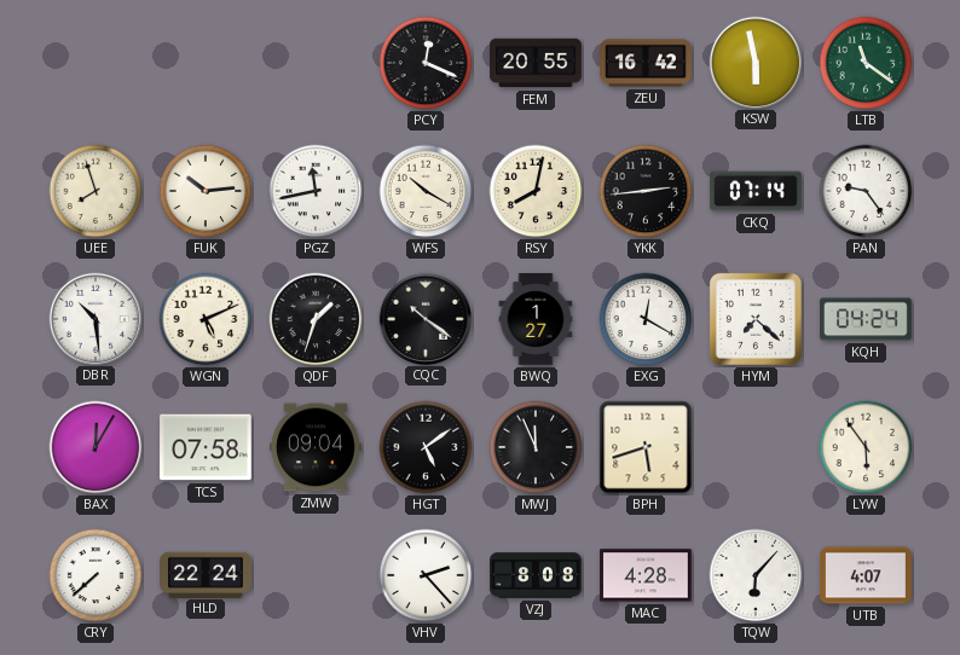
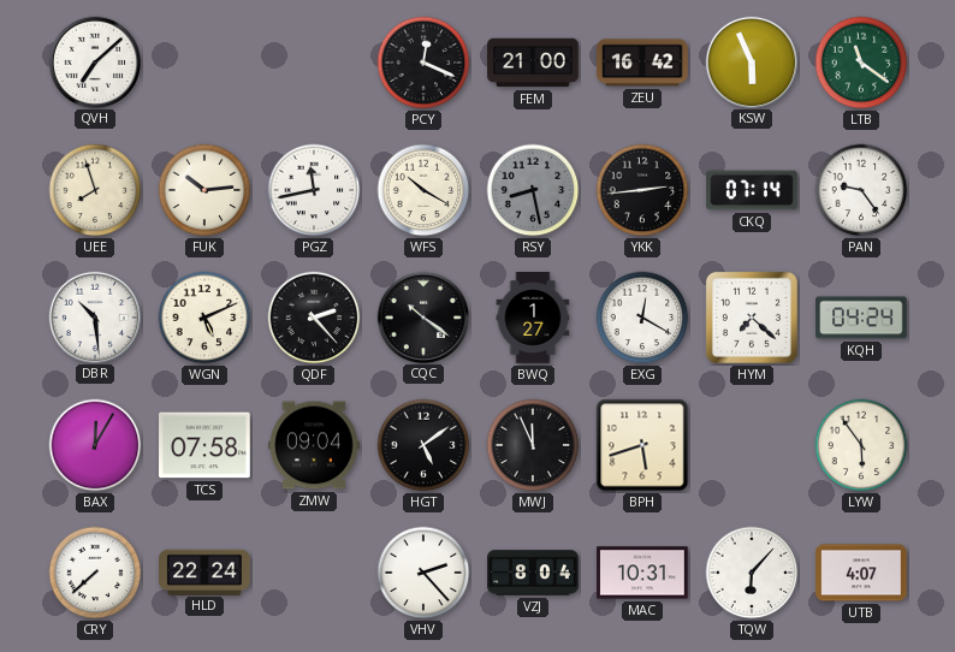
QVH: none -> 7:08
FEM: 20:55 -> 21:00
KSW: 5:58 -> 5:56
RSY: 8:02 -> 8:28
RSY dial: cream -> grey
QDF: 1:33 -> 2:23
VZJ: 8:08 -> 8:04
MAC: 4:28 -> 10:31
